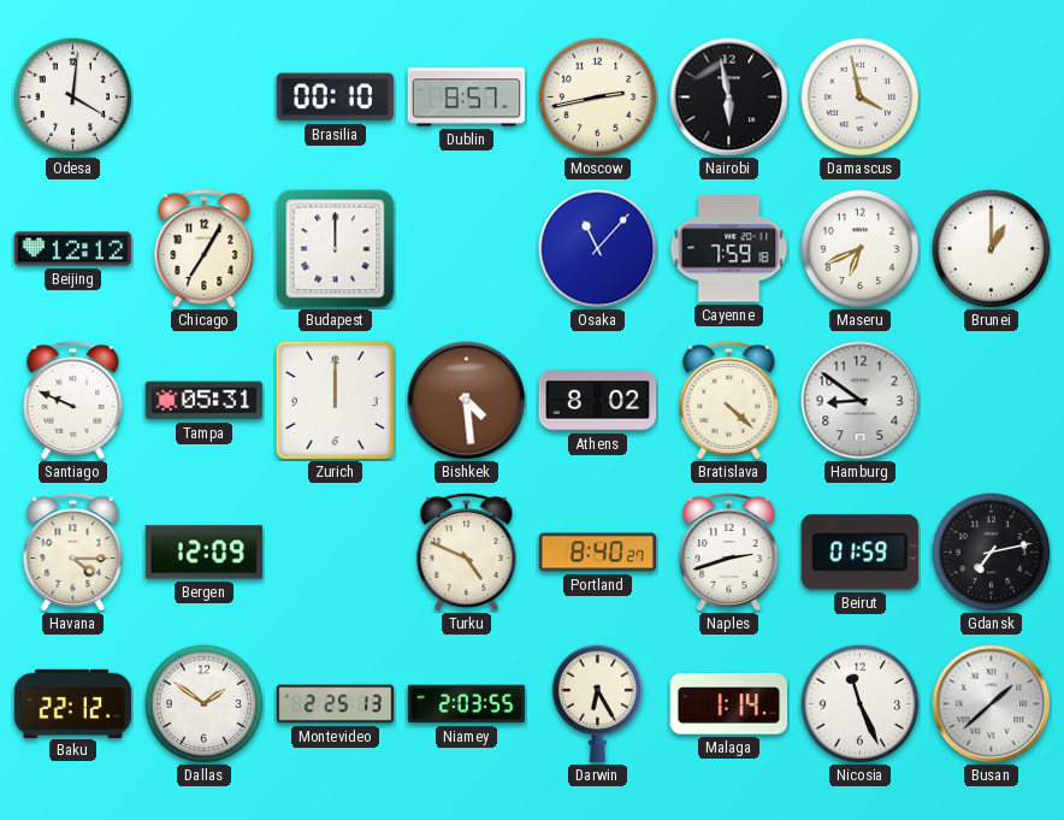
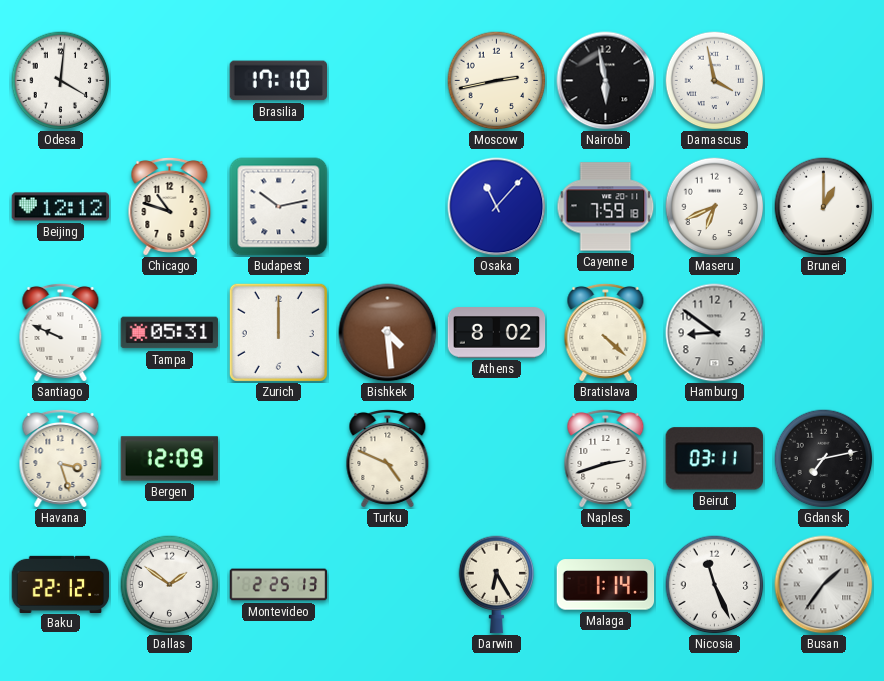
Brasilia: 00:10 -> 17:10
Dublin: 8:57 -> none
Chicago: 7:05 -> 10:48
Budapest: 12:00 -> 10:13
Havana: 4:15 -> 3:27
Portland: 8:40 -> none
Beirut: 01:59 -> 03:11
Niamey: 2:03 -> none
Busan: 1:38 -> 1:36
